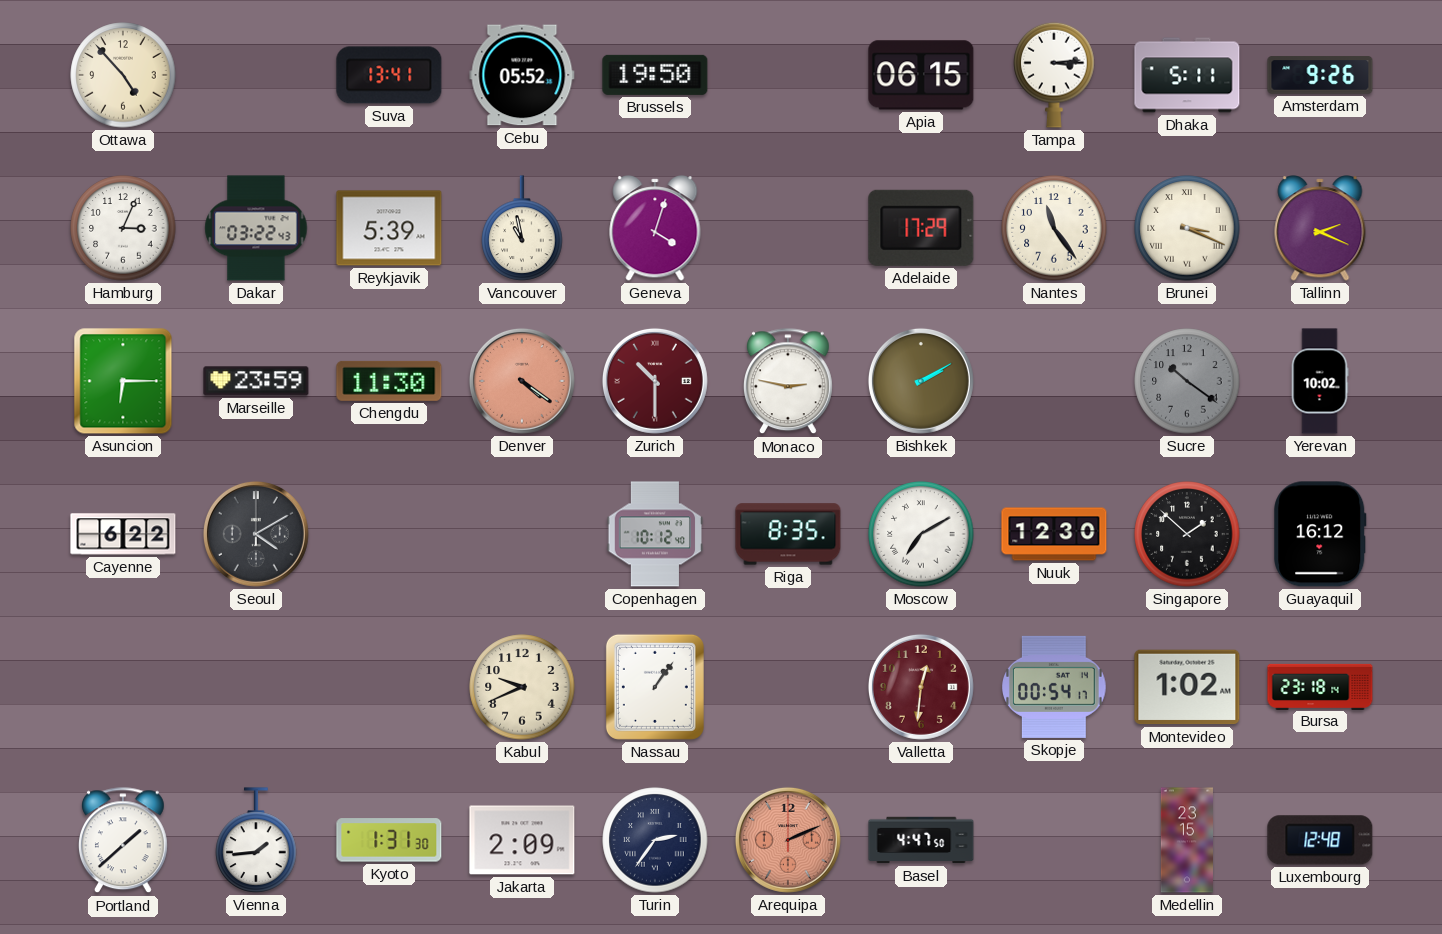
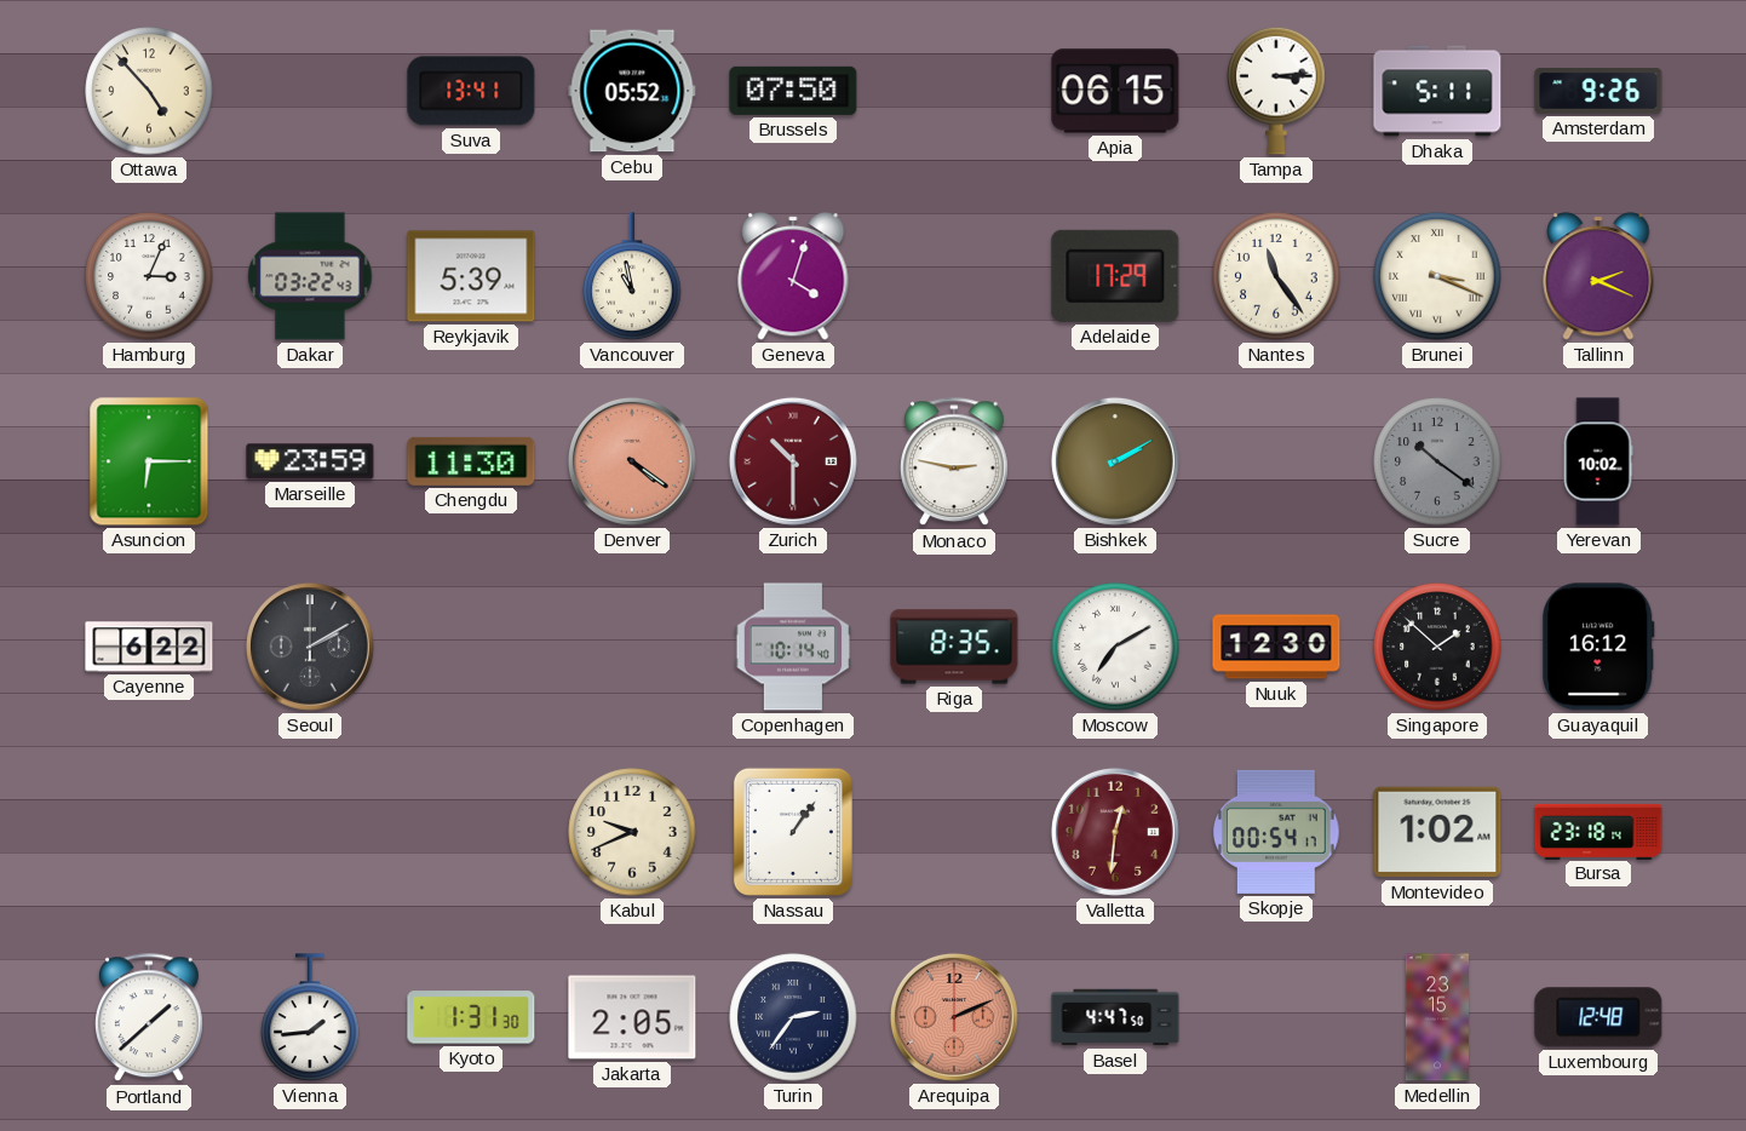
Brussels: 19:50 -> 07:50
Seoul: 4:10 -> 2:10
Copenhagen: 10:12 -> 10:14
Jakarta: 2:09 -> 2:05
